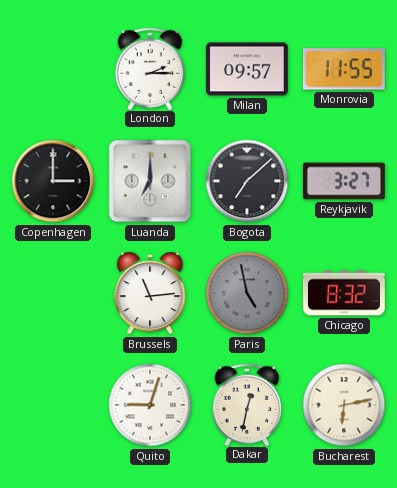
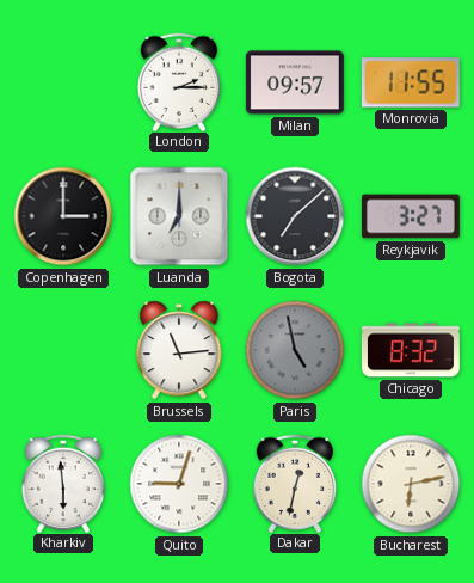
Kharkiv: none -> 5:59
